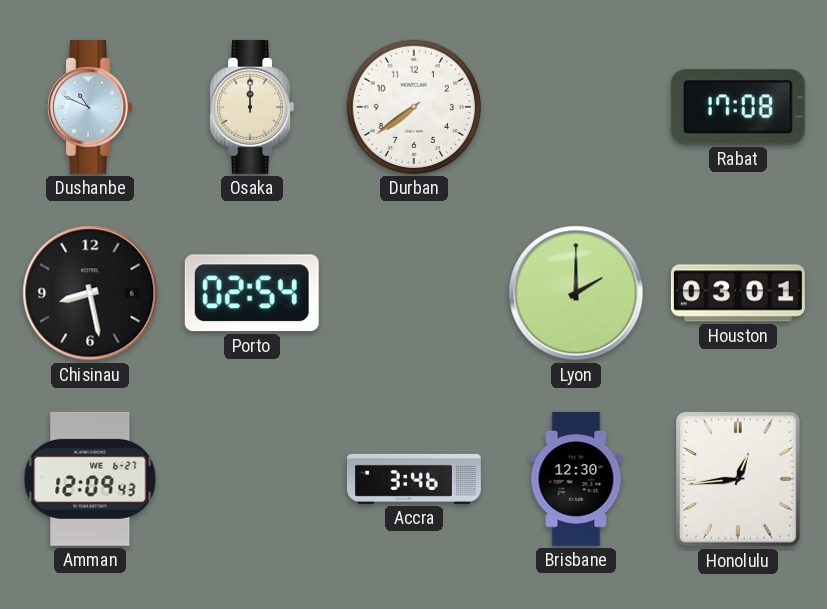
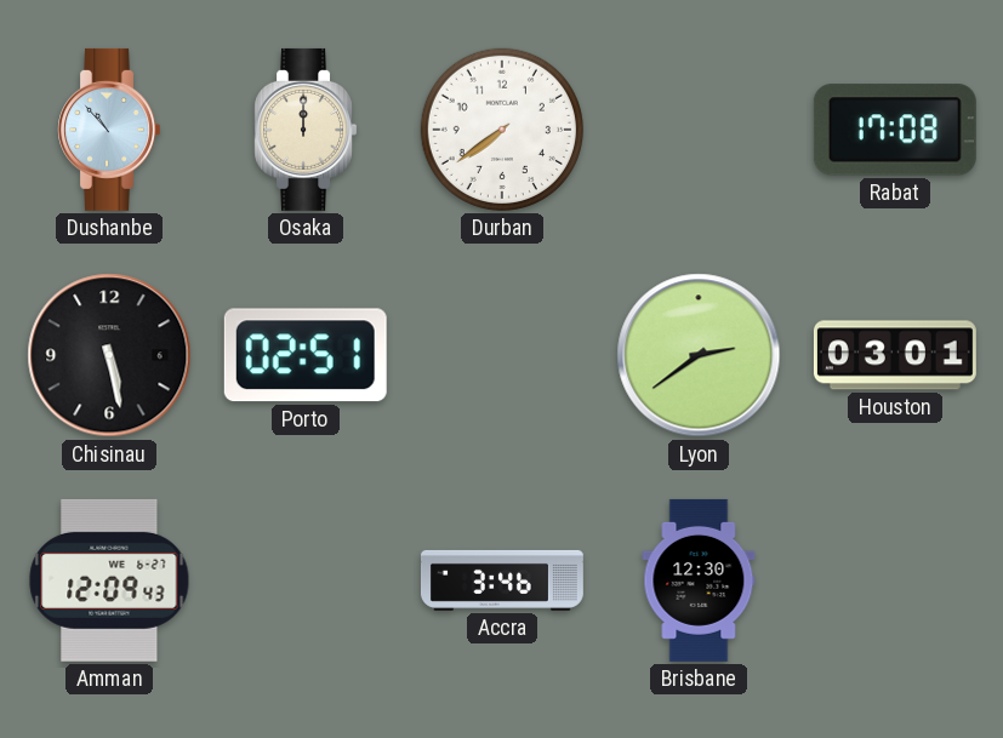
Dushanbe: 10:49 -> 10:53
Chisinau: 8:28 -> 5:28
Porto: 02:54 -> 02:51
Lyon: 2:00 -> 2:39
Honolulu: 12:44 -> none
